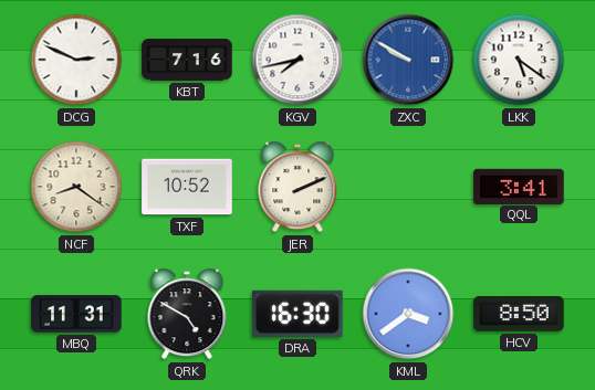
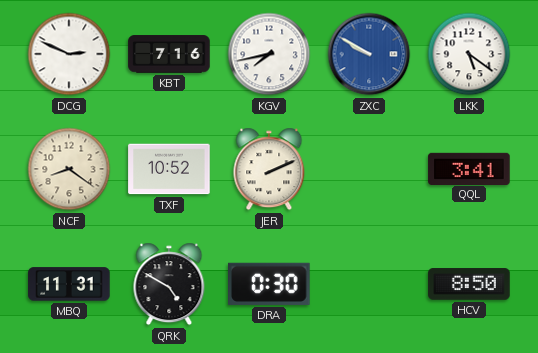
DRA: 16:30 -> 0:30
KML: 3:39 -> none
